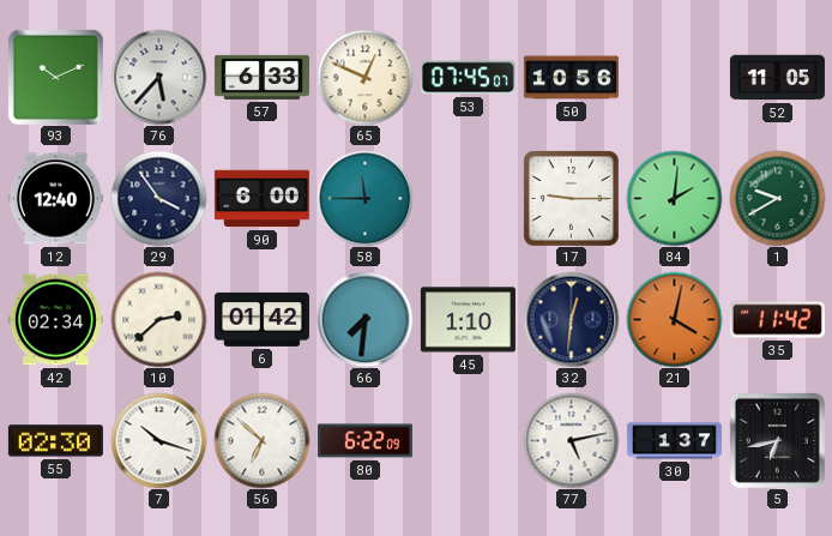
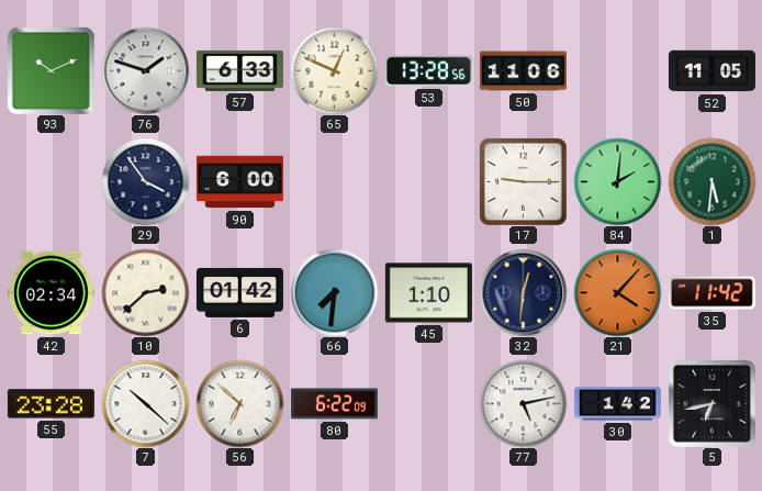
76: 5:37 -> 1:48
53: 07:45 -> 13:28
50: 10:56 -> 11:06
12: 12:40 -> none
58: 11:45 -> none
1: 9:40 -> 5:31
21: 4:02 -> 4:07
55: 02:30 -> 23:28
7: 10:18 -> 10:22
30: 1:37 -> 1:42
